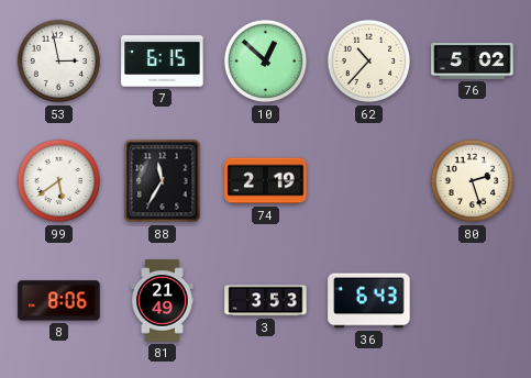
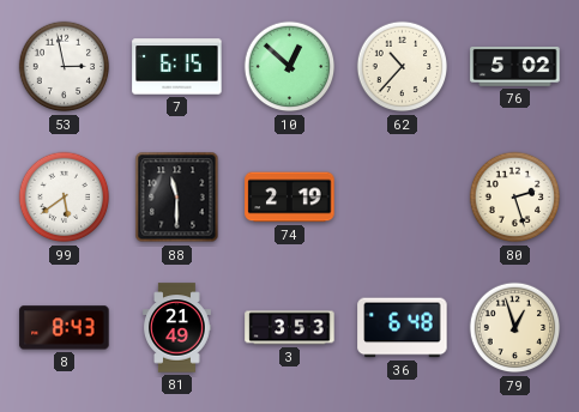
88: 11:35 -> 11:30
8: 8:06 -> 8:43
36: 6:43 -> 6:48
79: none -> 12:57
